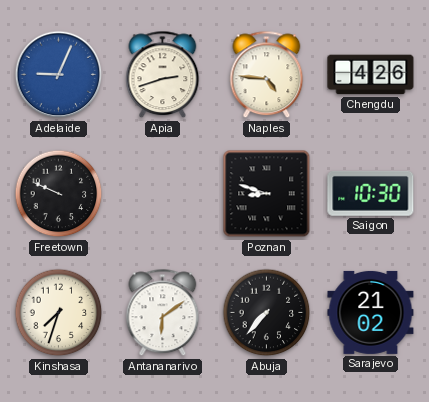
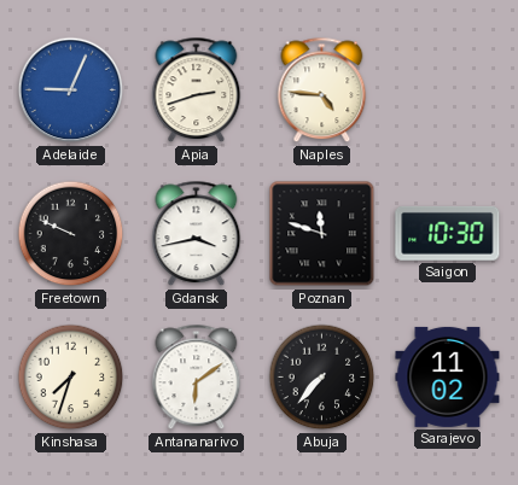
Chengdu: 4:26 -> none
Gdansk: none -> 3:43
Poznan: 8:48 -> 11:48
Sarajevo: 21:02 -> 11:02
